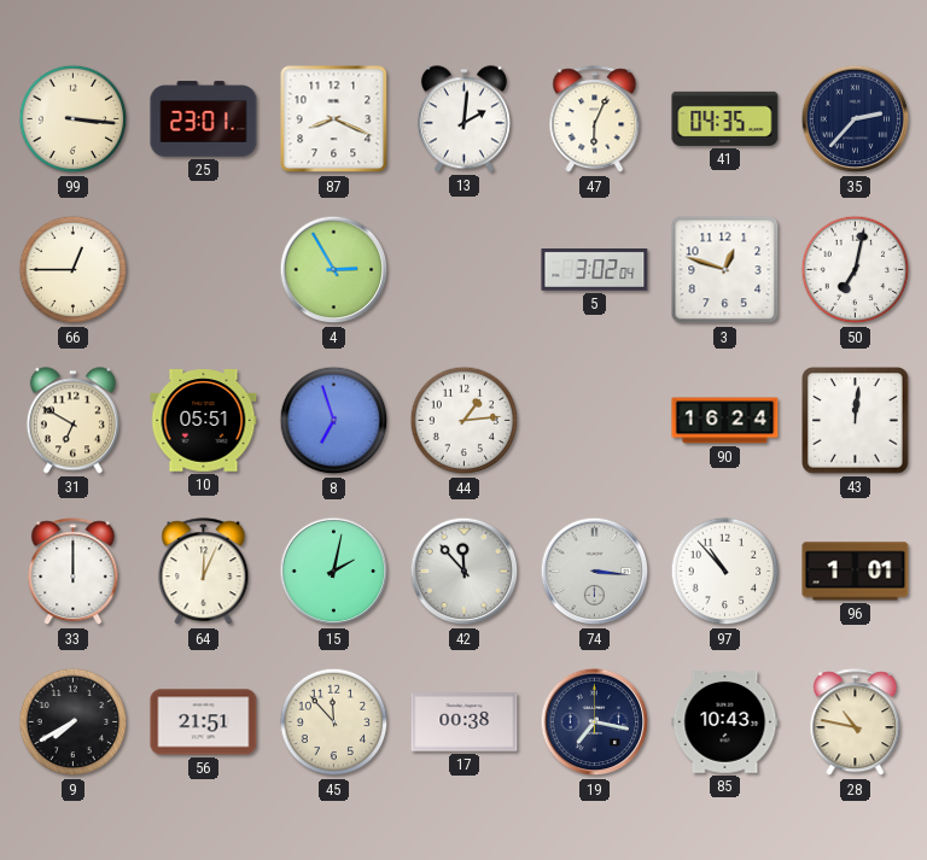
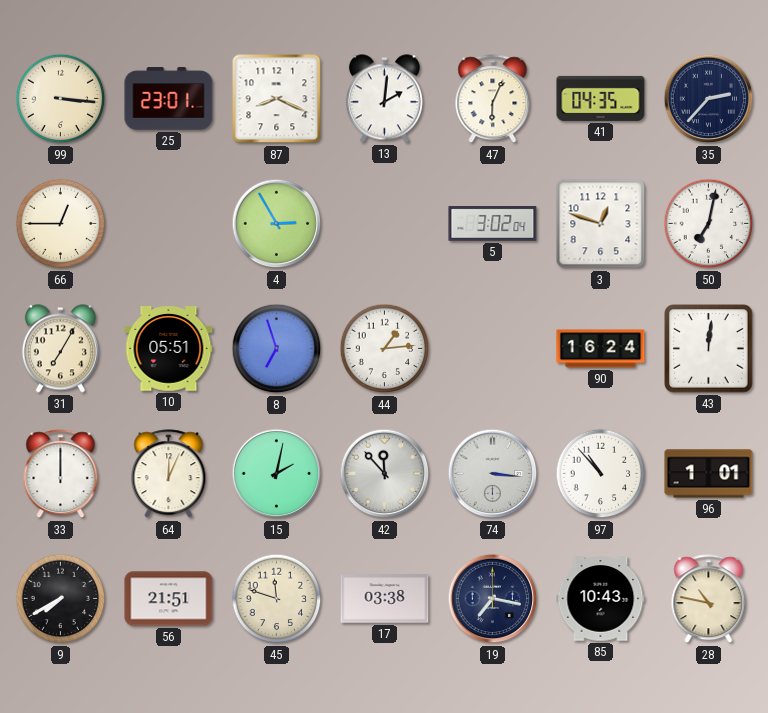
31: 6:50 -> 7:05
45: 11:53 -> 11:48
17: 00:38 -> 03:38
